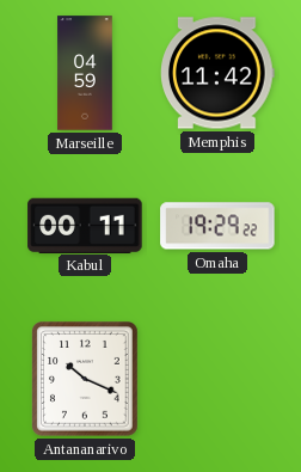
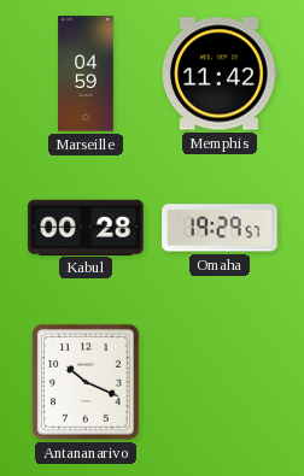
Kabul: 00:11 -> 00:28
Omaha: 19:29:22 -> 19:29:57
